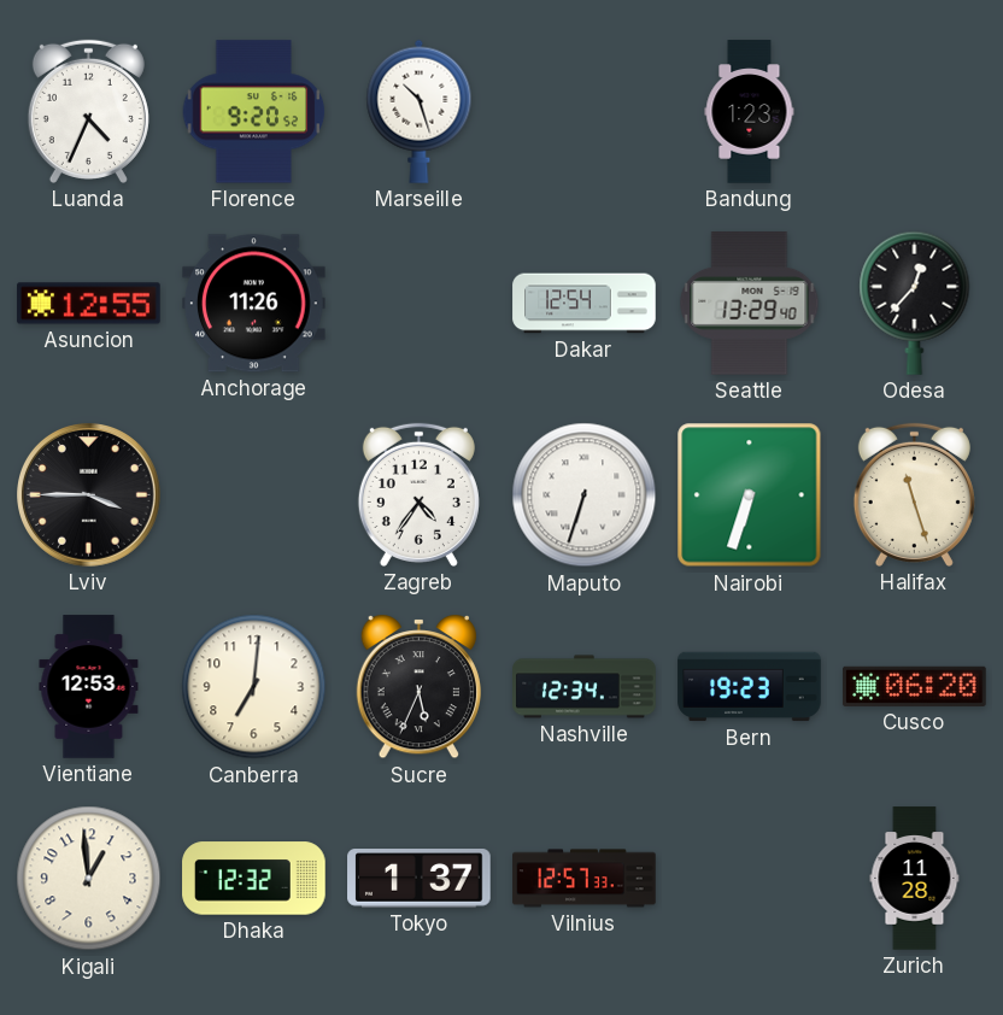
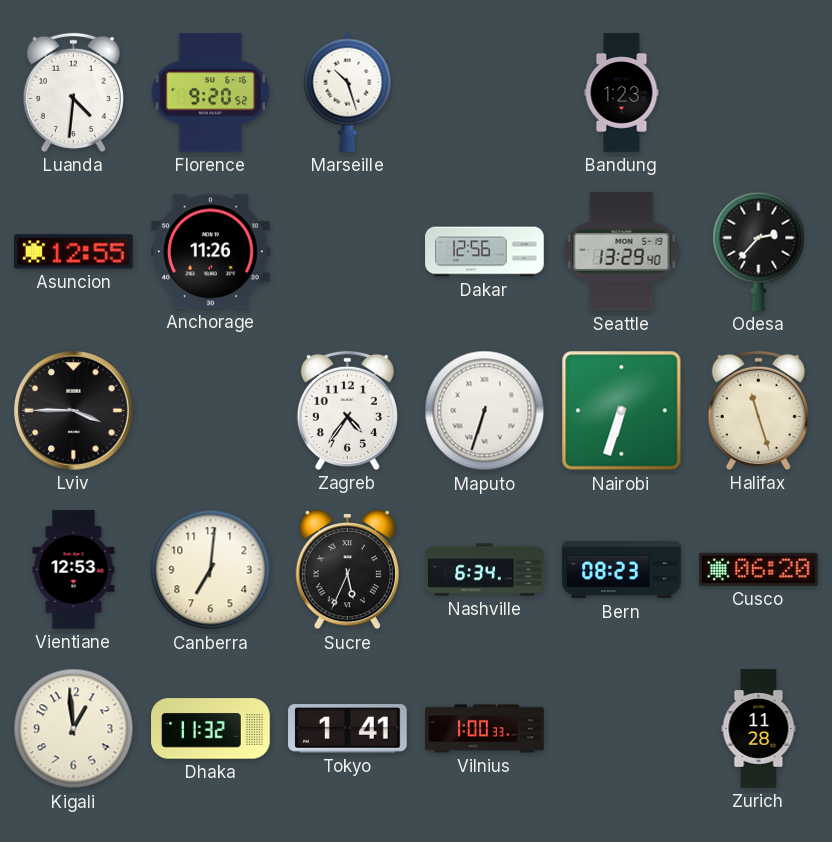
Luanda: 4:34 -> 4:31
Dakar: 12:54 -> 12:56
Odesa: 12:37 -> 2:37
Nashville: 12:34 -> 6:34
Bern: 19:23 -> 08:23
Dhaka: 12:32 -> 11:32
Tokyo: 1:37 -> 1:41
Vilnius: 12:57 -> 1:00
